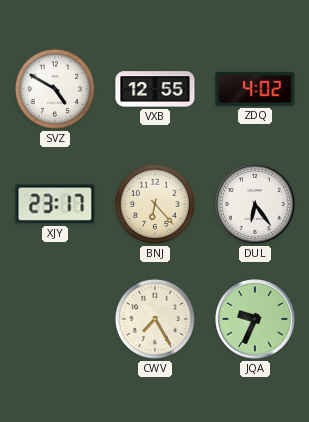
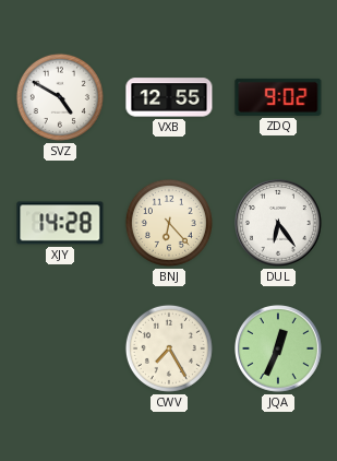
ZDQ: 4:02 -> 9:02
XJY: 23:17 -> 14:28
JQA: 9:34 -> 12:34
